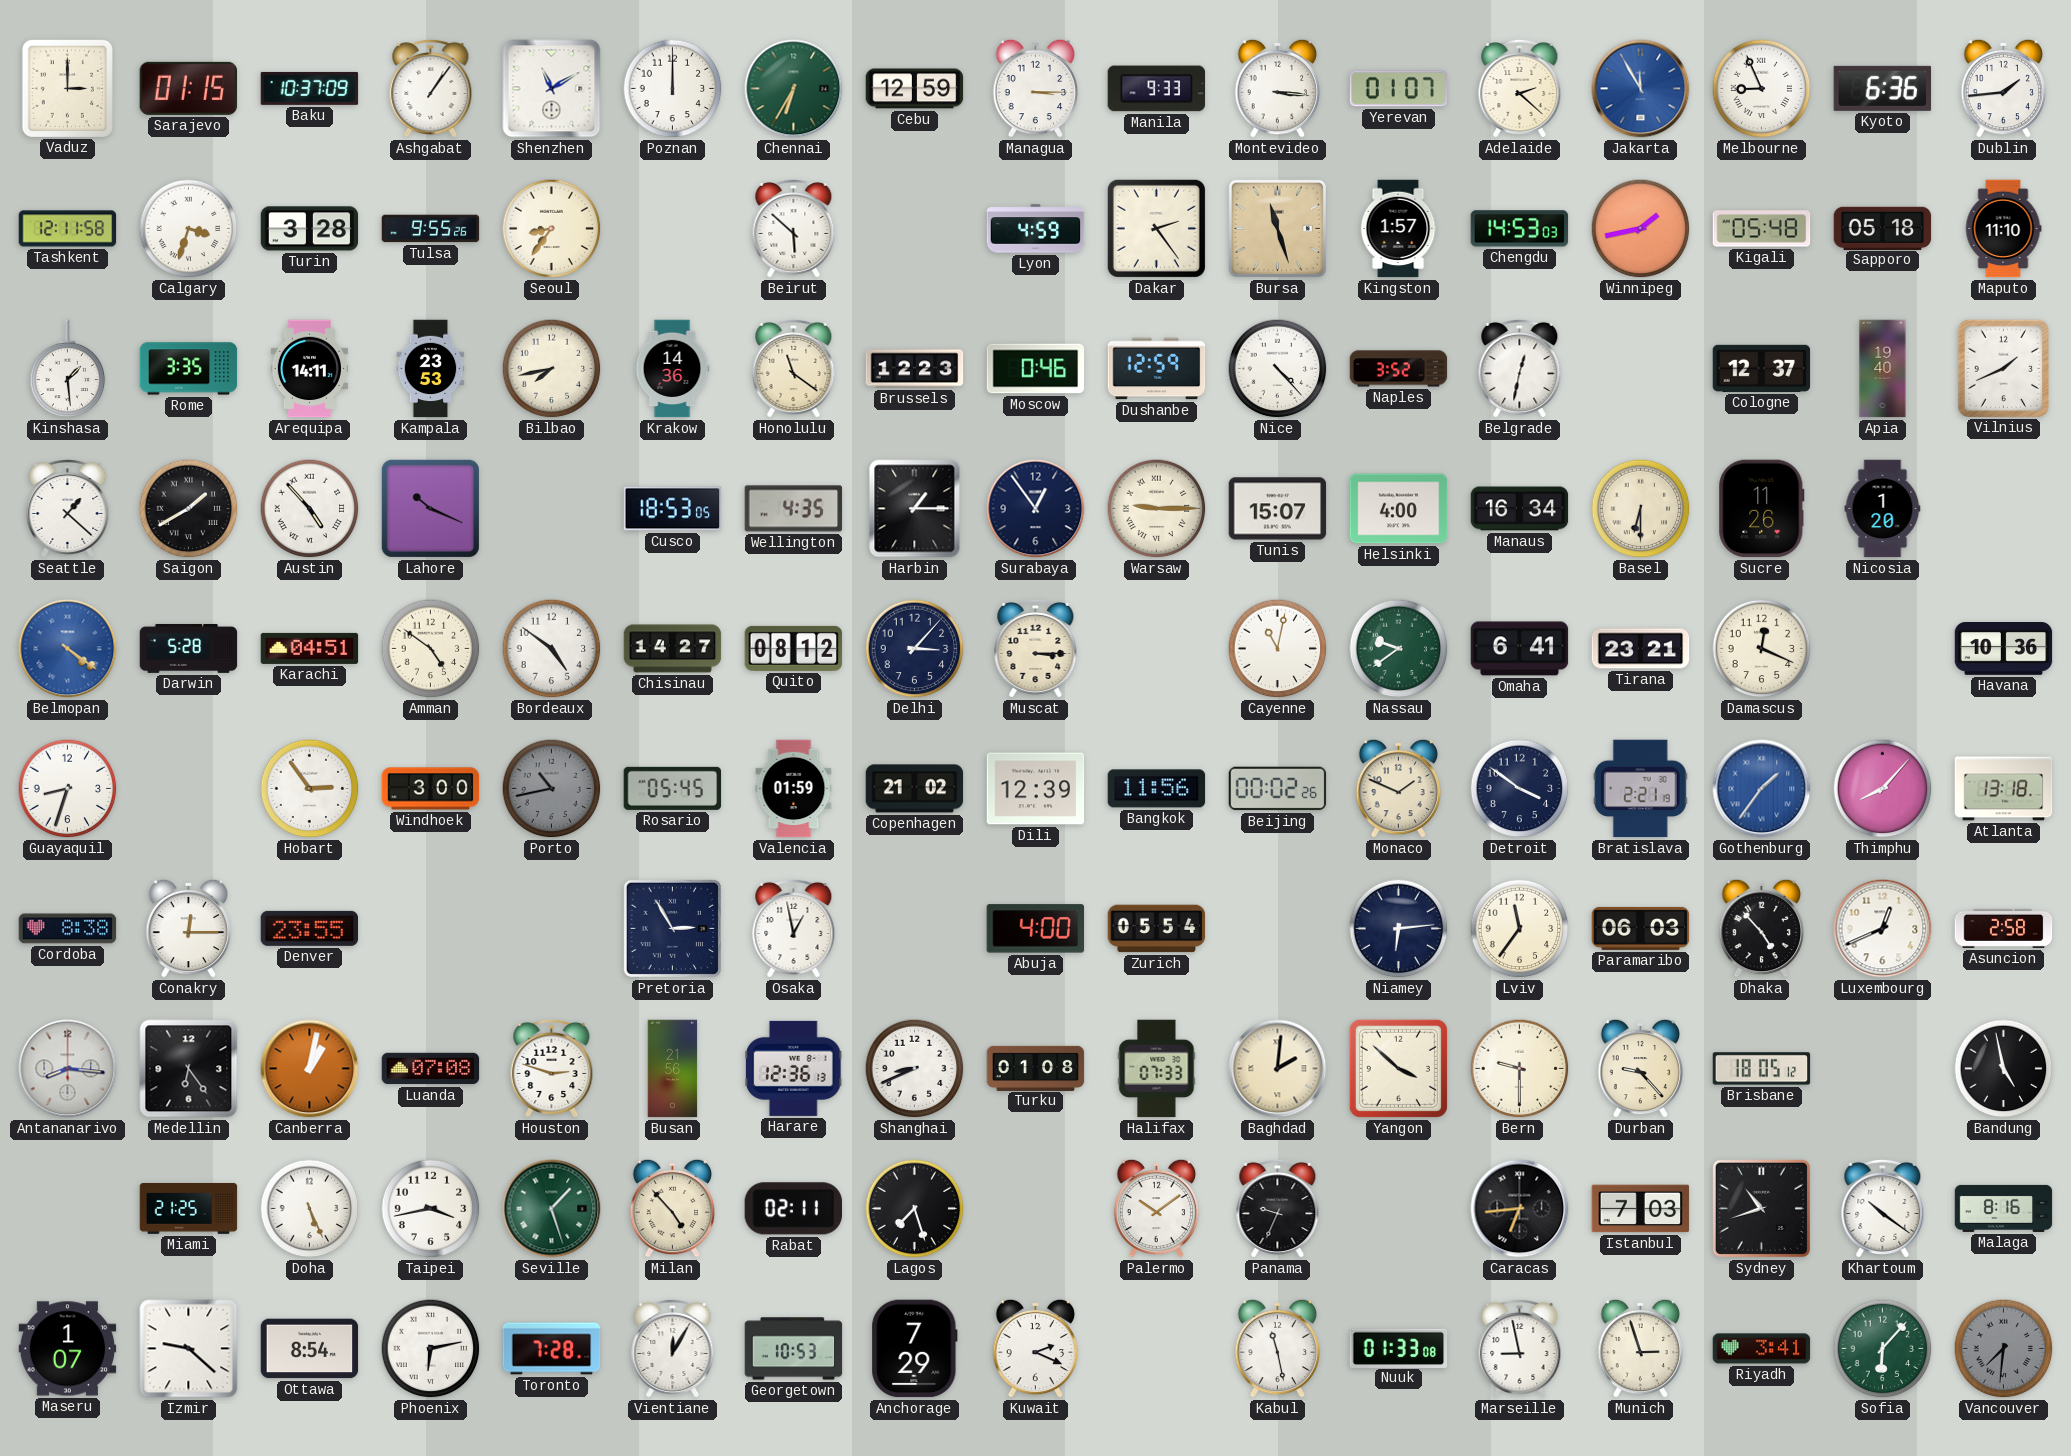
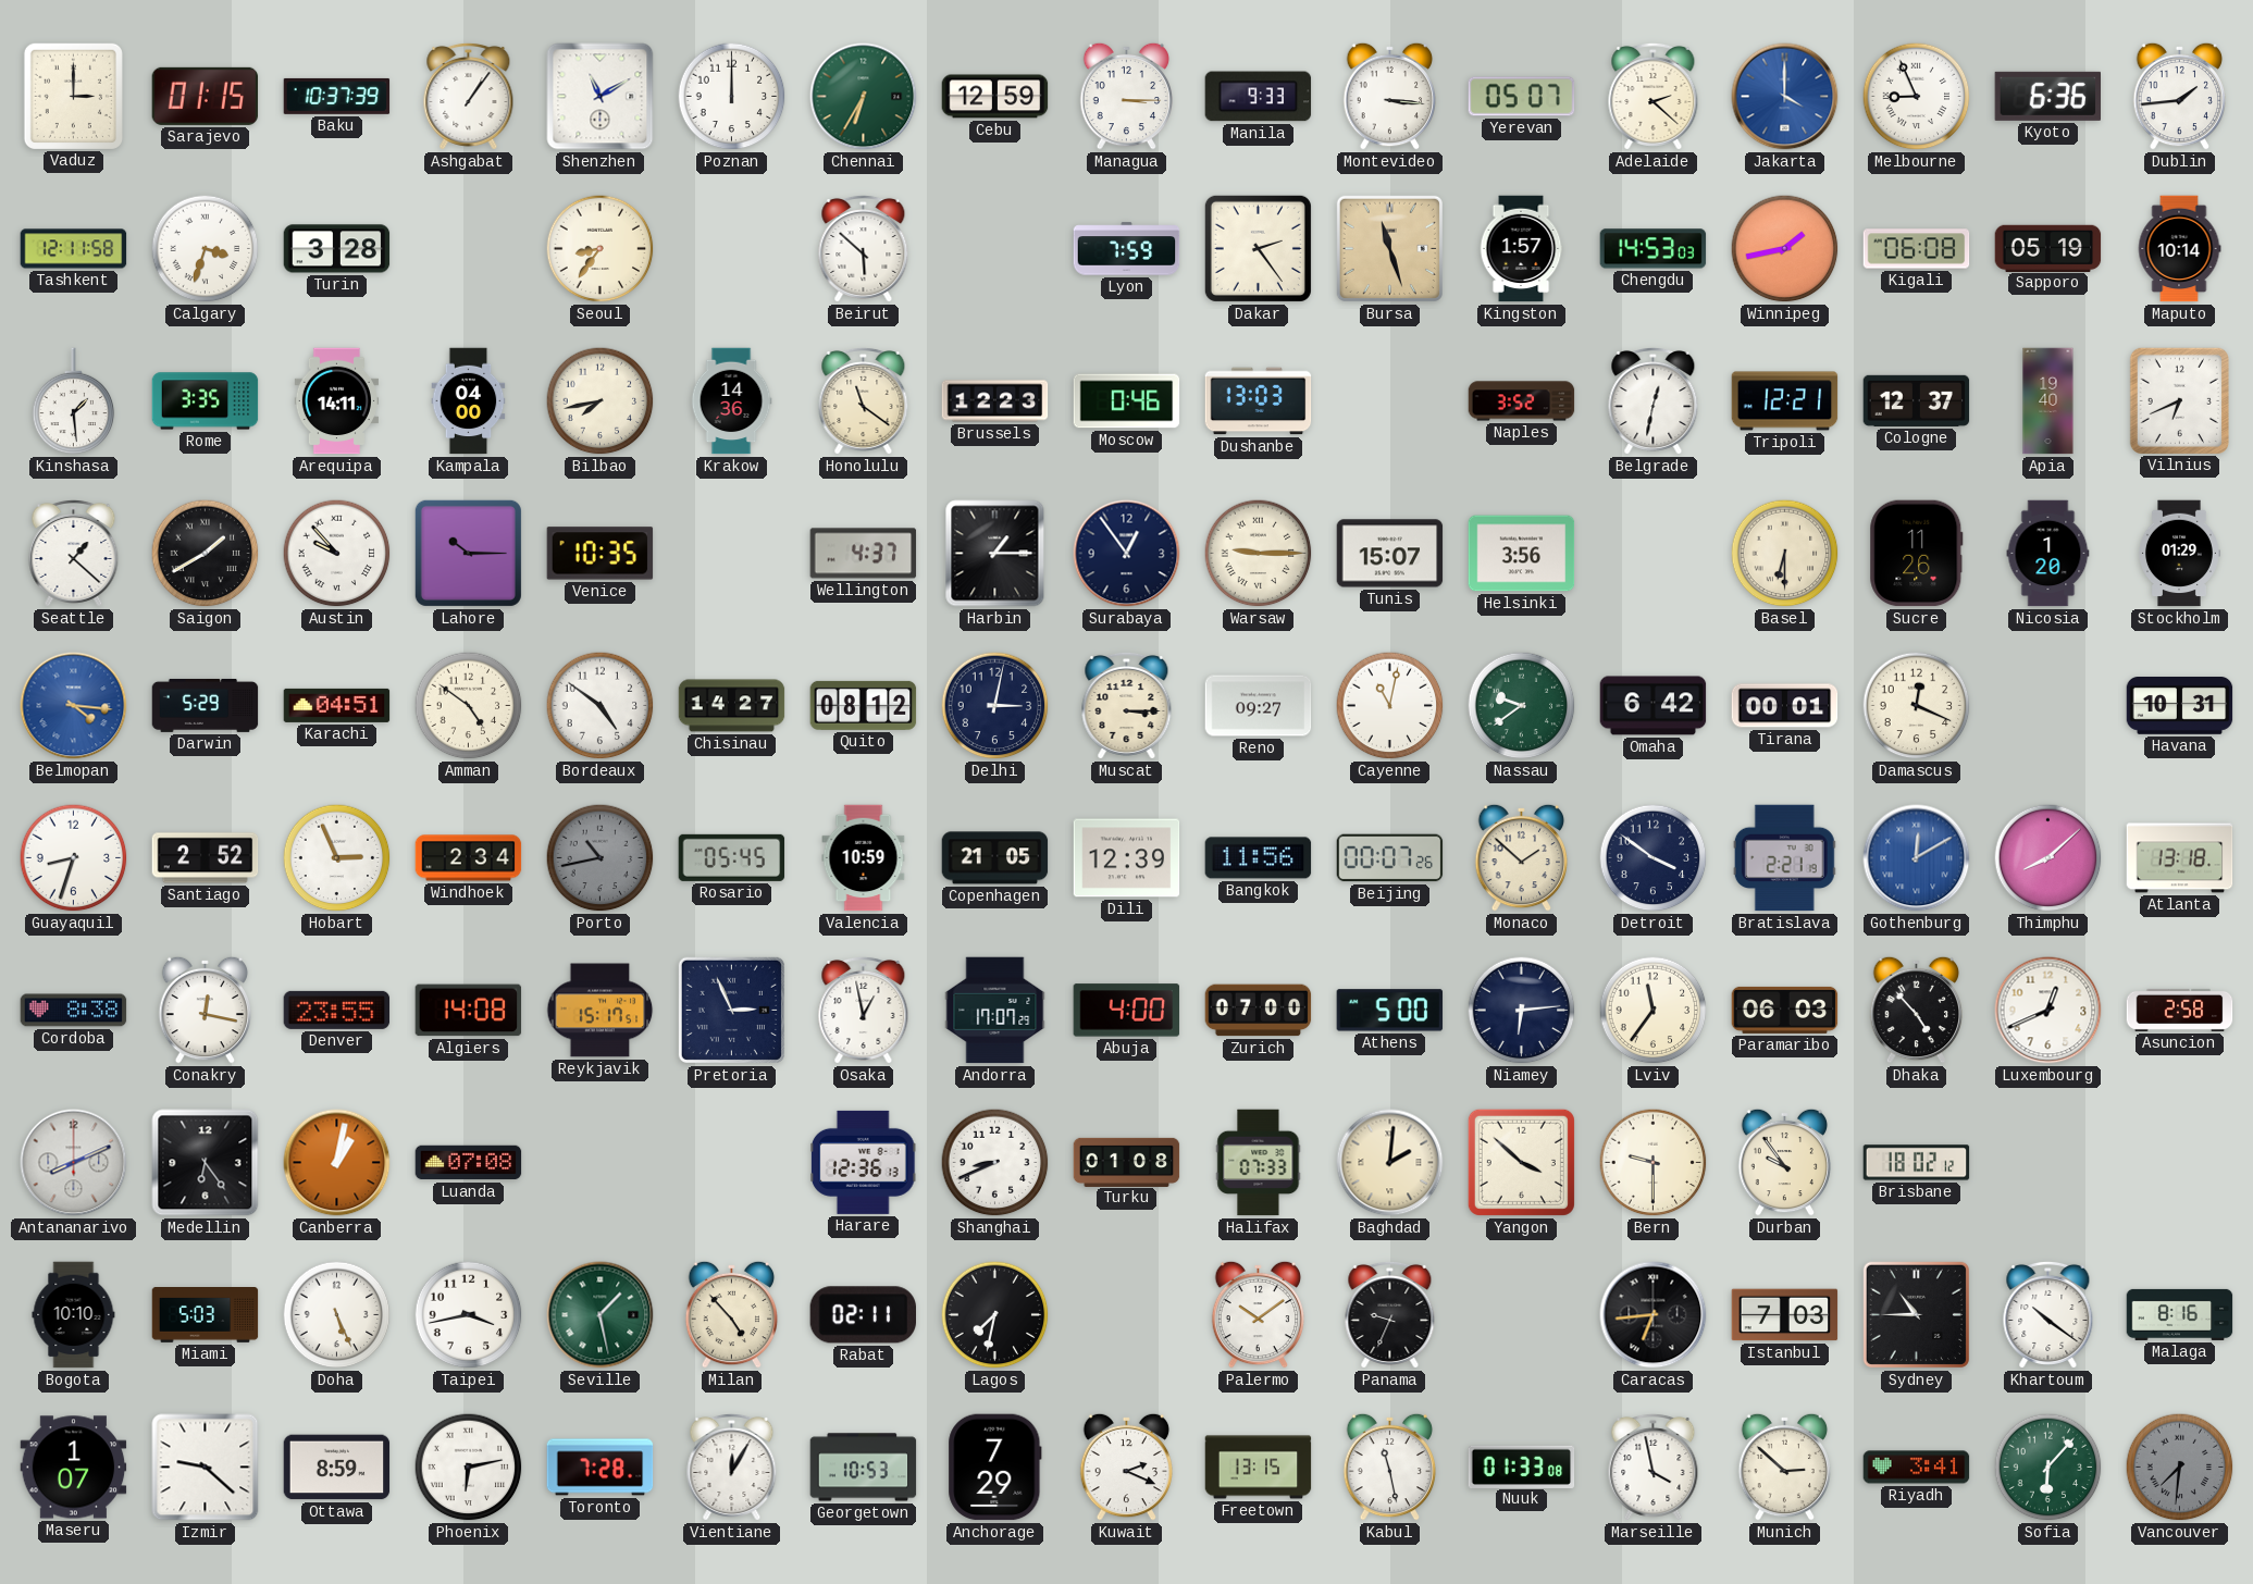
Baku: 10:37:09 -> 10:37:39
Yerevan: 01:07 -> 05:07
Jakarta: 11:55 -> 4:00
Tulsa: 9:55 -> none
Lyon: 4:59 -> 7:59
Kigali: 05:48 -> 06:08
Sapporo: 05:18 -> 05:19
Maputo: 11:10 -> 10:14
Kampala: 23:53 -> 04:00
Dushanbe: 12:59 -> 13:03
Nice: 4:23 -> none
Tripoli: none -> 12:21
Vilnius: 1:41 -> 6:41
Austin: 4:53 -> 9:53
Lahore: 10:19 -> 10:15
Venice: none -> 10:35
Cusco: 18:53 -> none
Wellington: 4:35 -> 4:37
Helsinki: 4:00 -> 3:56
Manaus: 16:34 -> none
Stockholm: none -> 01:29
Belmopan: 4:21 -> 4:16
Darwin: 5:28 -> 5:29
Delhi: 3:07 -> 3:02
Reno: none -> 09:27
Omaha: 6:41 -> 6:42
Tirana: 23:21 -> 00:01
Havana: 10:36 -> 10:31
Santiago: none -> 2:52
Hobart: 2:54 -> 2:56
Windhoek: 3:00 -> 2:34
Valencia: 01:59 -> 10:59
Copenhagen: 21:02 -> 21:05
Beijing: 00:02 -> 00:07
Monaco: 1:49 -> 1:52
Gothenburg: 1:36 -> 12:10
Thimphu: 8:07 -> 8:08
Conakry: 12:15 -> 12:17
Algiers: none -> 14:08
Reykjavik: none -> 15:17
Pretoria: 2:55 -> 2:56
Andorra: none -> 17:07
Zurich: 05:54 -> 07:00
Athens: none -> 5:00
Antananarivo: 8:16 -> 8:11
Houston: 2:48 -> none
Busan: 21:56 -> none
Durban: 9:23 -> 9:54
Brisbane: 18:05 -> 18:02
Bandung: 4:58 -> none
Bogota: none -> 10:10
Miami: 21:25 -> 5:03
Seville: 1:27 -> 1:28
Lagos: 7:27 -> 7:32
Sydney: 10:42 -> 10:45
Ottawa: 8:54 -> 8:59
Freetown: none -> 13:15
Marseille: 8:58 -> 3:58
Munich: 2:57 -> 2:52
